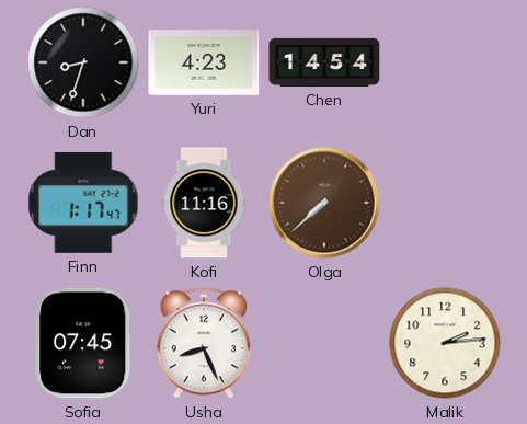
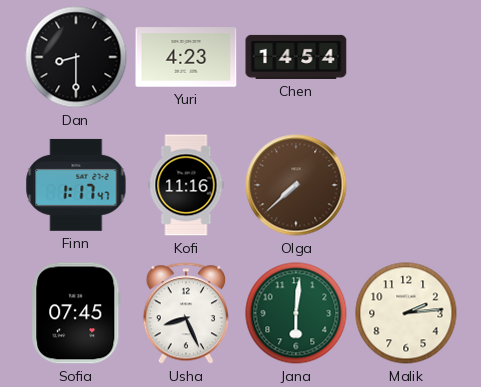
Dan: 8:33 -> 8:30
Jana: none -> 6:01
